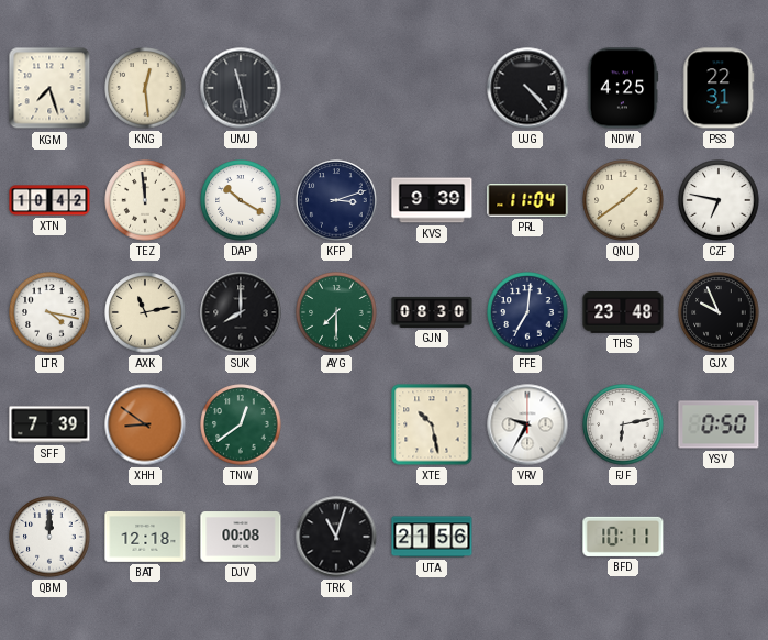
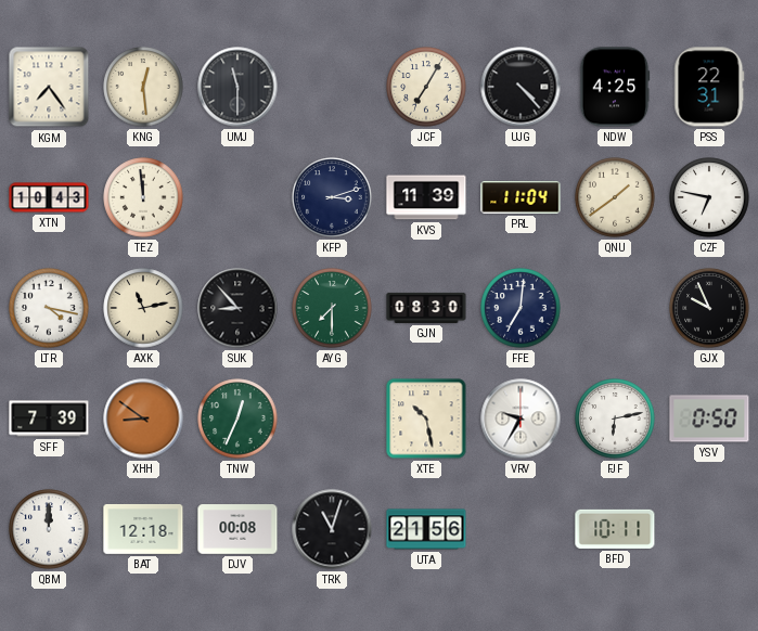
KGM: 7:27 -> 7:24
UMJ: 11:28 -> 11:30
JCF: none -> 7:05
XTN: 10:42 -> 10:43
DAP: 10:20 -> none
KVS: 9:39 -> 11:39
SUK: 8:00 -> 8:53
THS: 23:48 -> none
TNW: 12:39 -> 12:34
